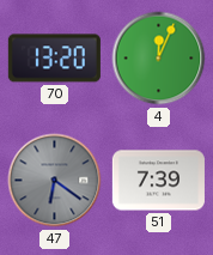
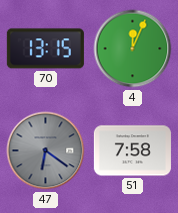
70: 13:20 -> 13:15
51: 7:39 -> 7:58
